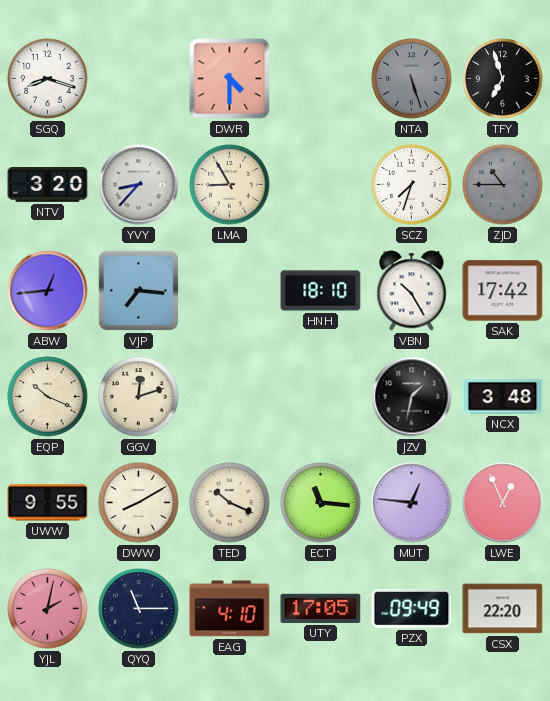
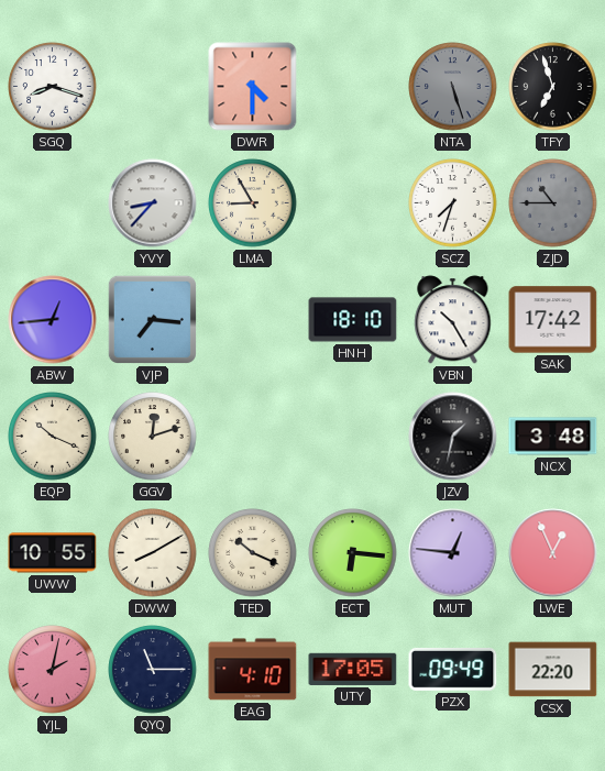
NTV: 3:20 -> none
UWW: 9:55 -> 10:55
ECT: 11:16 -> 6:16
